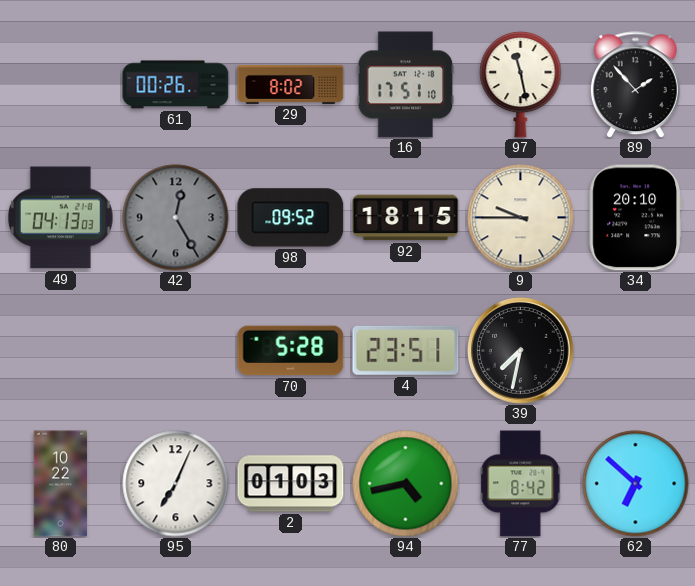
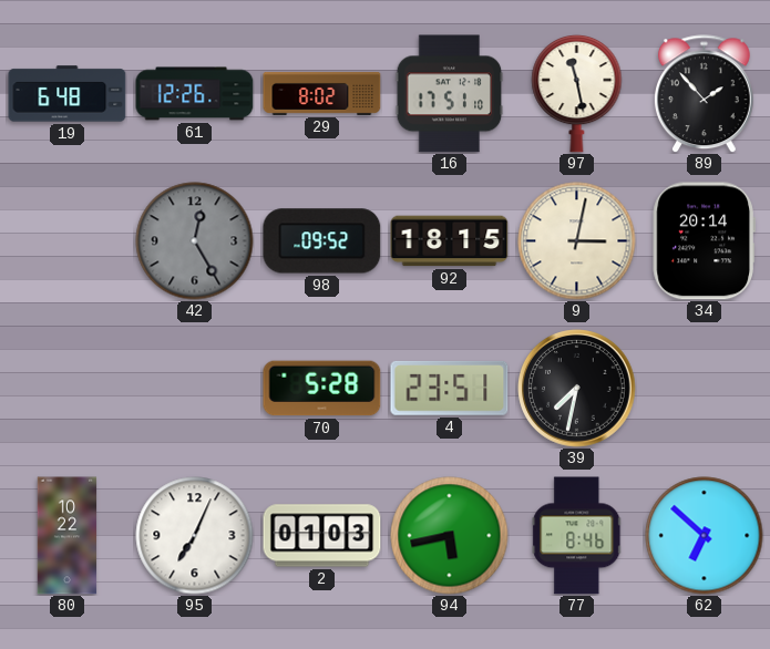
19: none -> 6:48
61: 00:26 -> 12:26
49: 04:13 -> none
9: 9:45 -> 3:02
34: 20:10 -> 20:14
94: 4:43 -> 5:43
77: 8:42 -> 8:46
